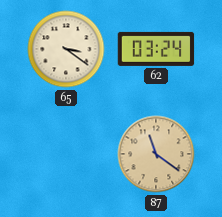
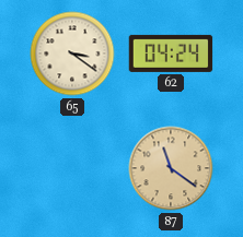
62: 03:24 -> 04:24
